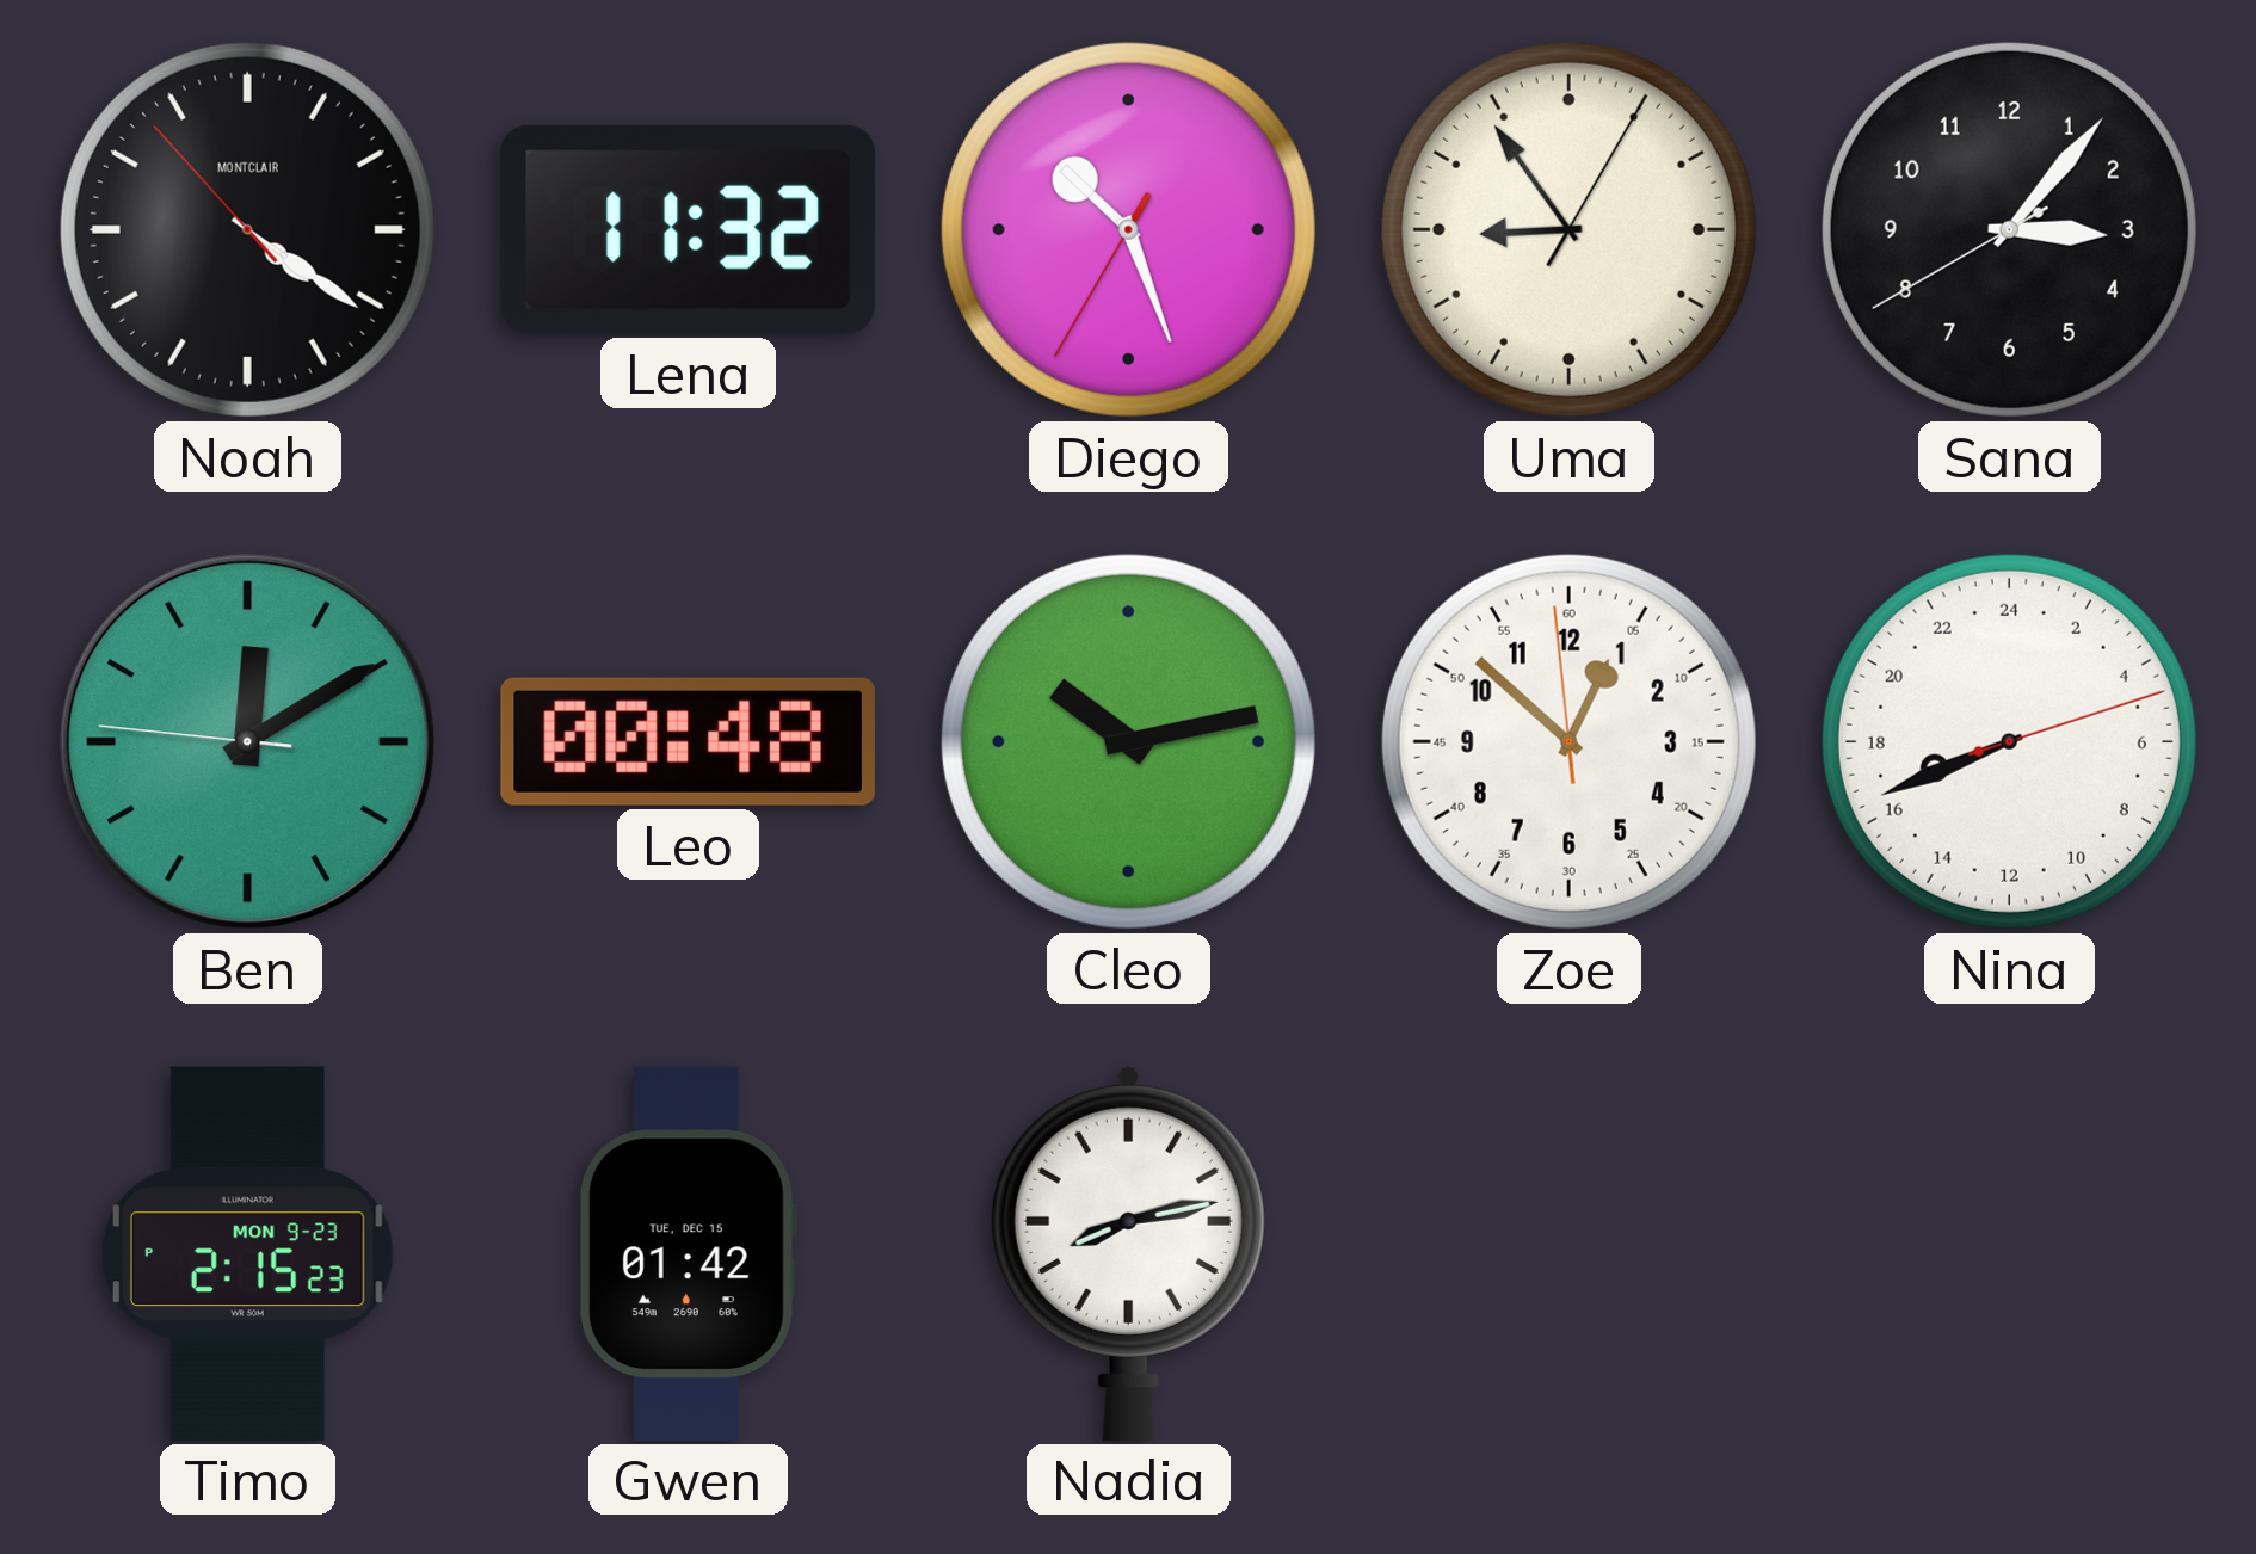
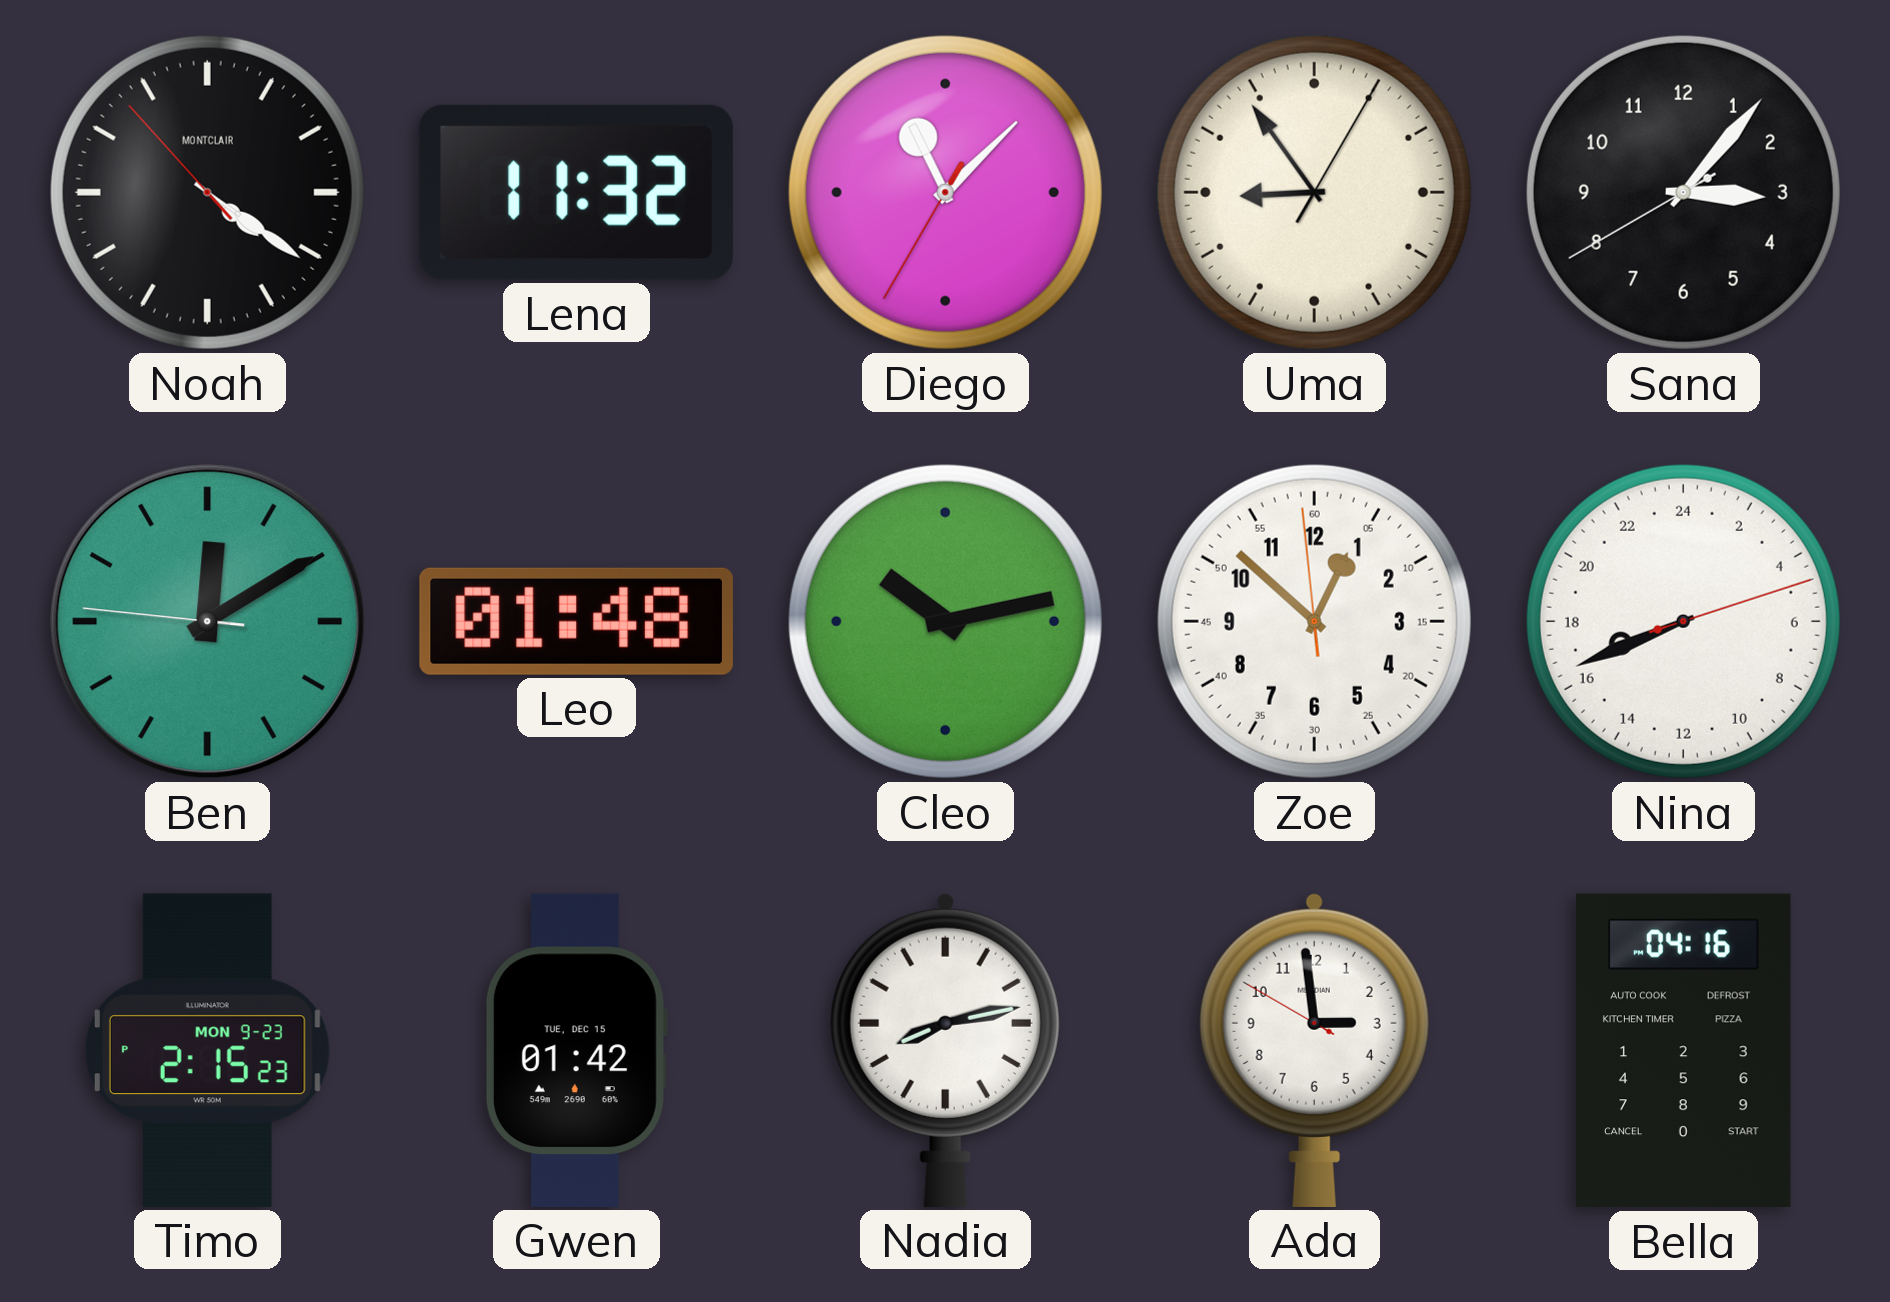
Diego: 10:26 -> 11:07
Leo: 00:48 -> 01:48
Ada: none -> 2:58
Bella: none -> 04:16
